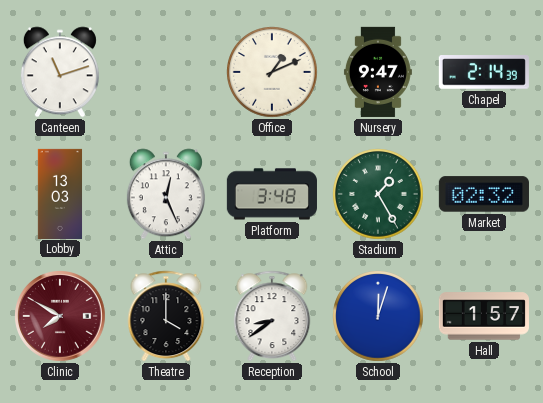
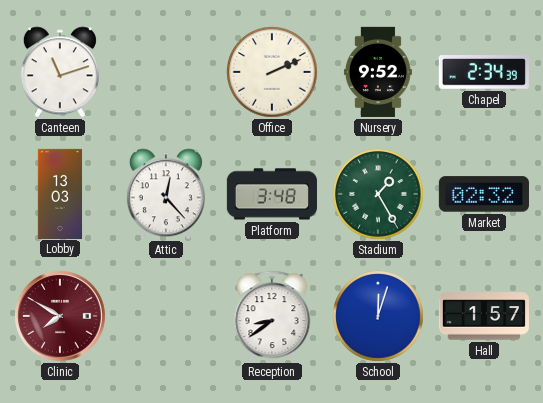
Office: 1:11 -> 2:11
Nursery: 9:47 -> 9:52
Chapel: 2:14 -> 2:34
Attic: 12:26 -> 12:23
Theatre: 4:00 -> none
